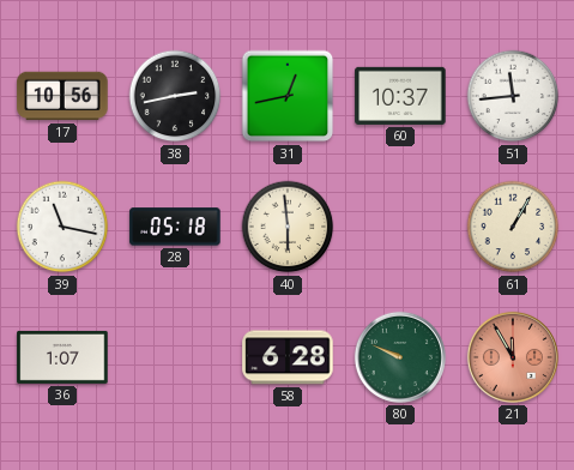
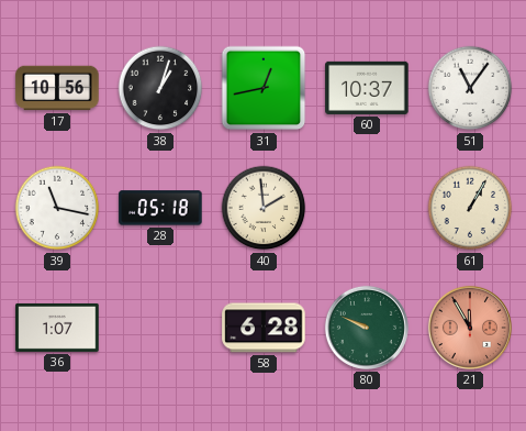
38: 2:43 -> 1:03
51: 11:44 -> 11:06
40: 5:59 -> 1:59
